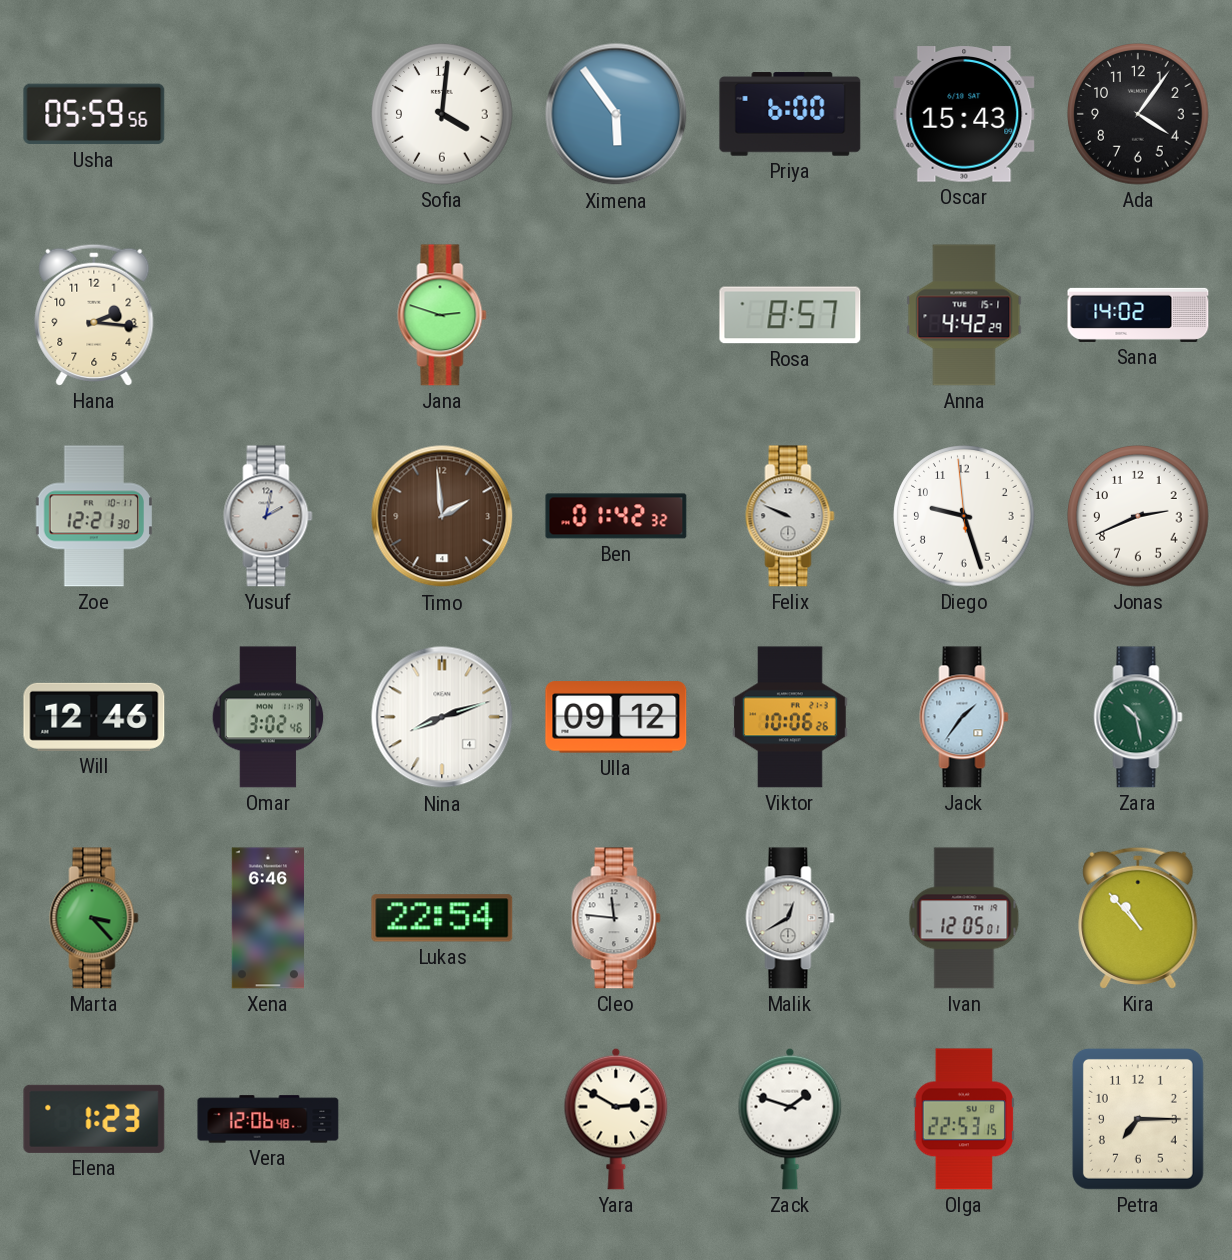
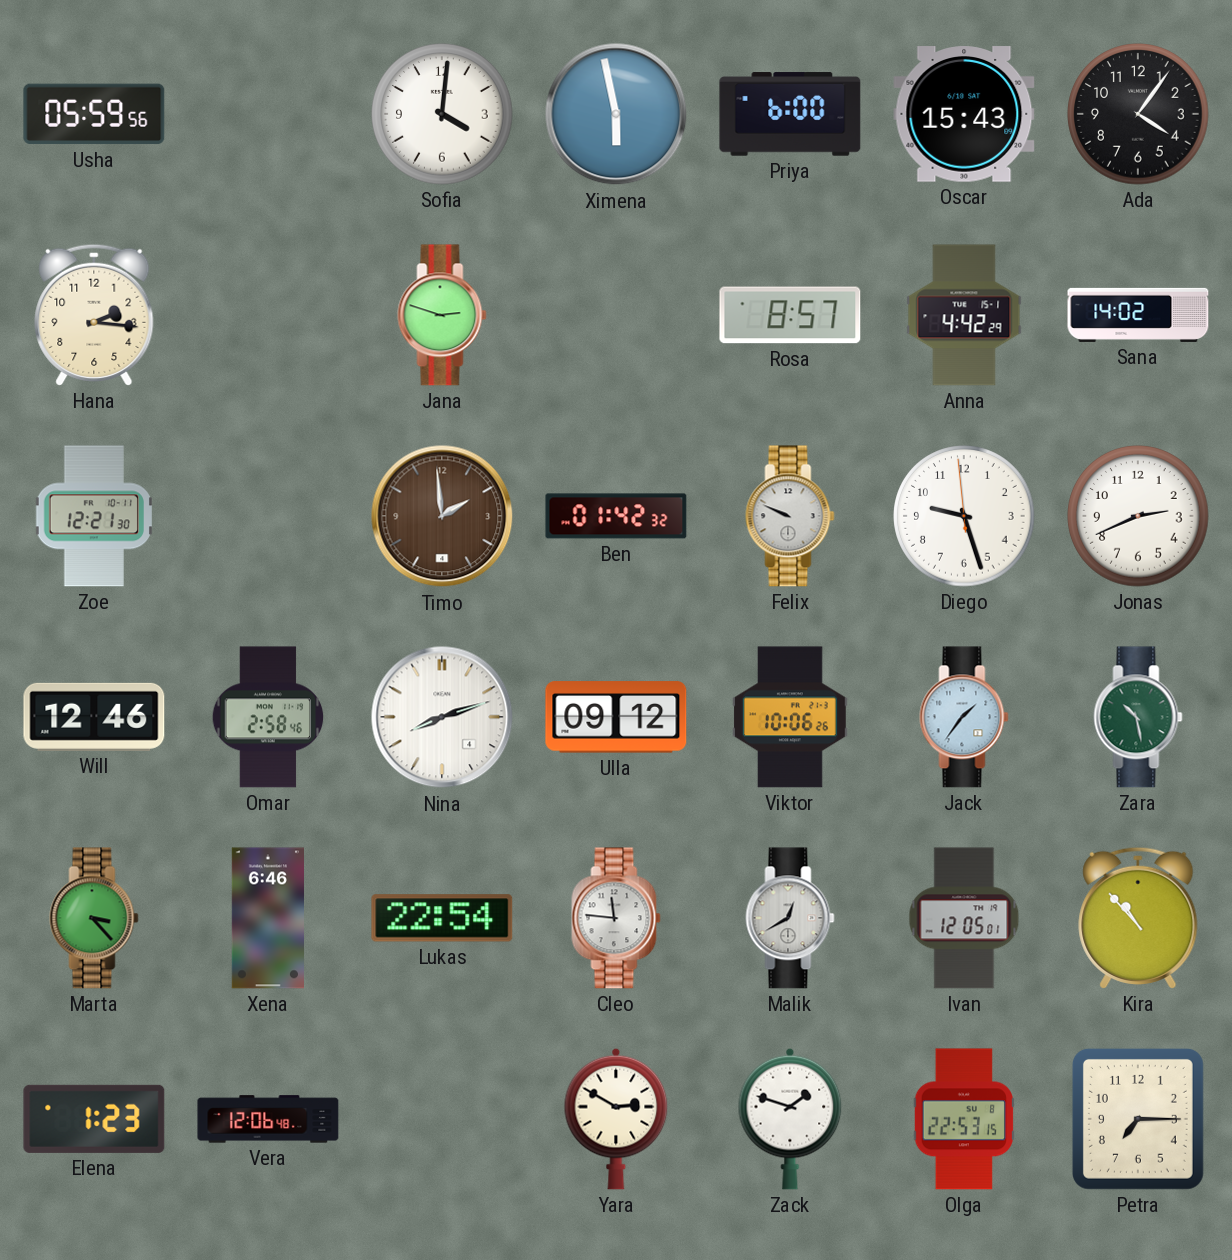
Ximena: 5:54 -> 5:58
Yusuf: 2:02 -> none
Omar: 3:02 -> 2:58
